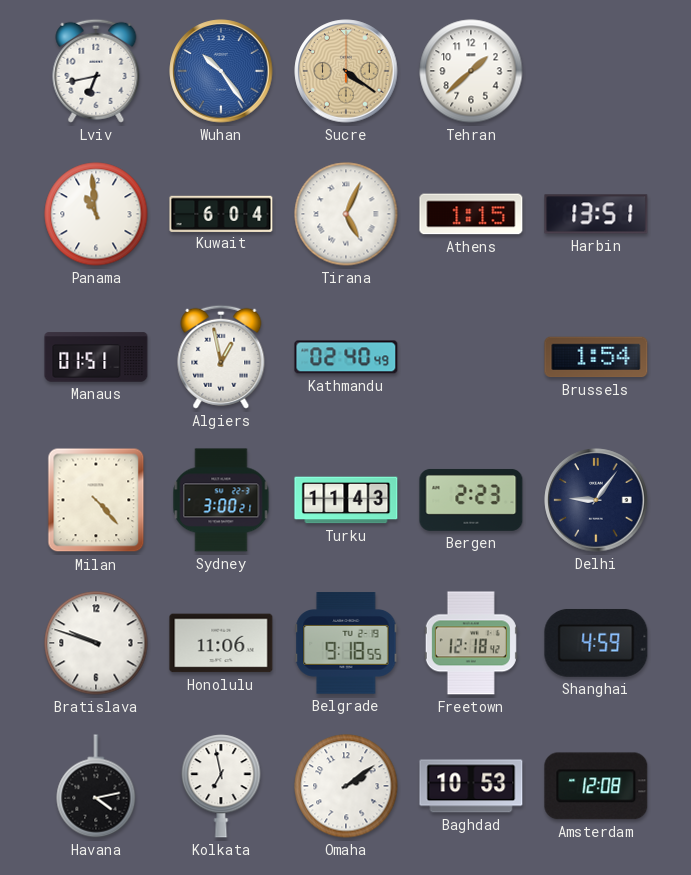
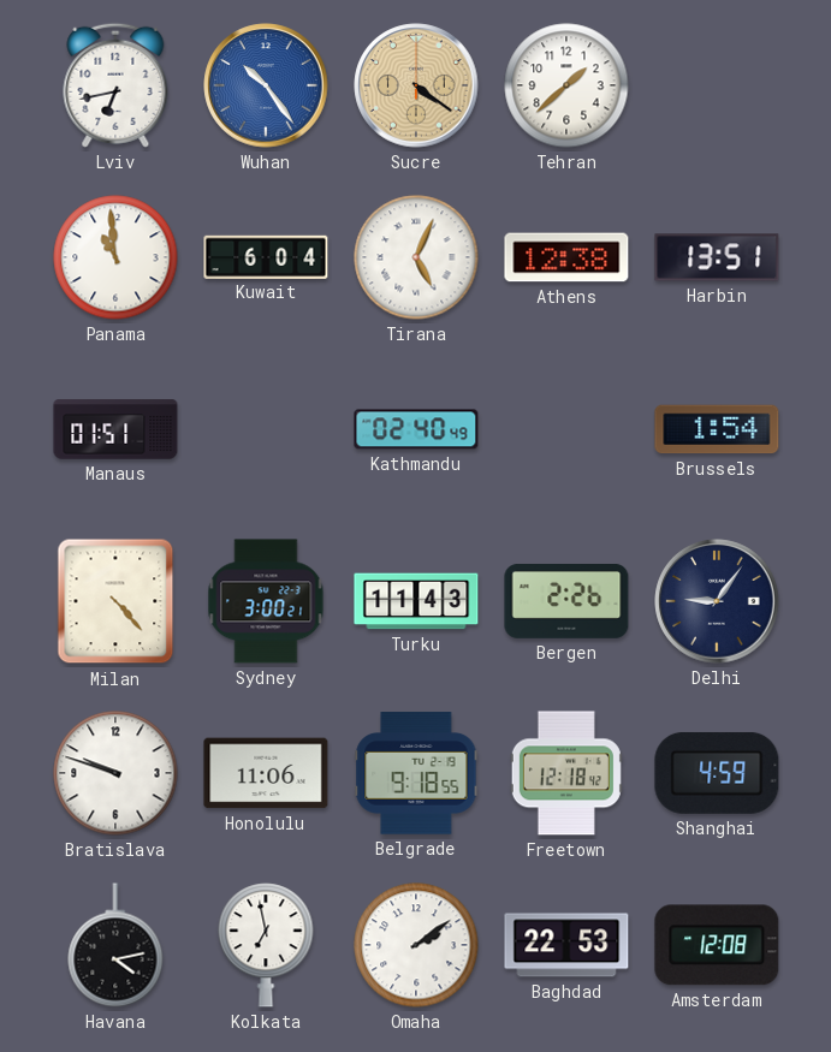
Athens: 1:15 -> 12:38
Algiers: 12:58 -> none
Bergen: 2:23 -> 2:26
Baghdad: 10:53 -> 22:53
